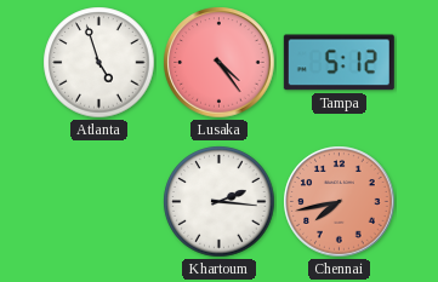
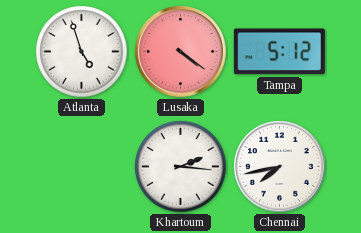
Lusaka: 4:24 -> 4:21
Chennai dial: salmon -> white
